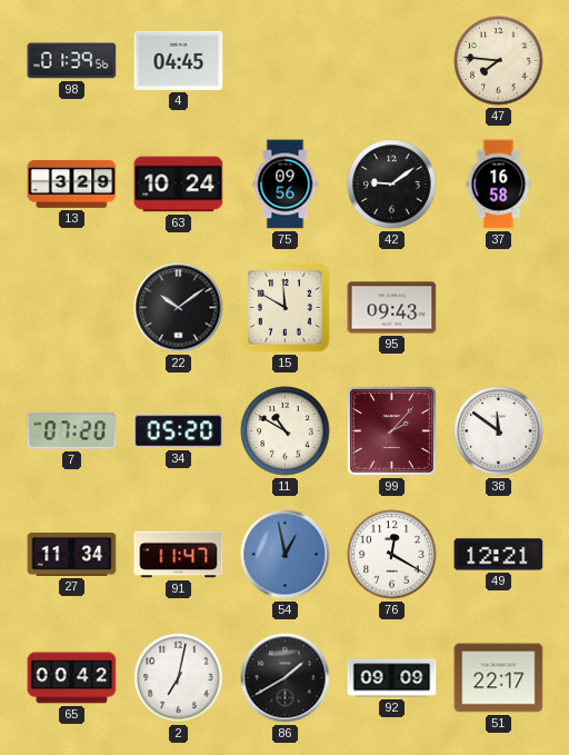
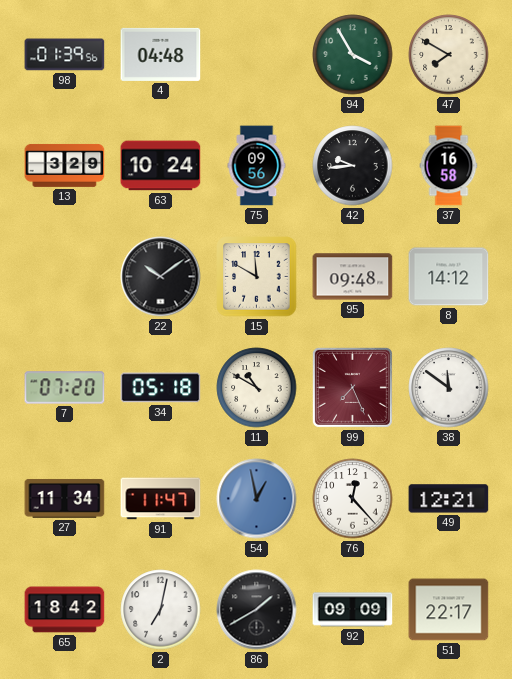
4: 04:45 -> 04:48
94: none -> 3:55
47: 7:46 -> 7:50
42: 9:09 -> 9:44
95: 09:43 -> 09:48
8: none -> 14:12
34: 05:20 -> 05:18
99: 2:07 -> 7:26
76: 12:20 -> 12:23
65: 00:42 -> 18:42
